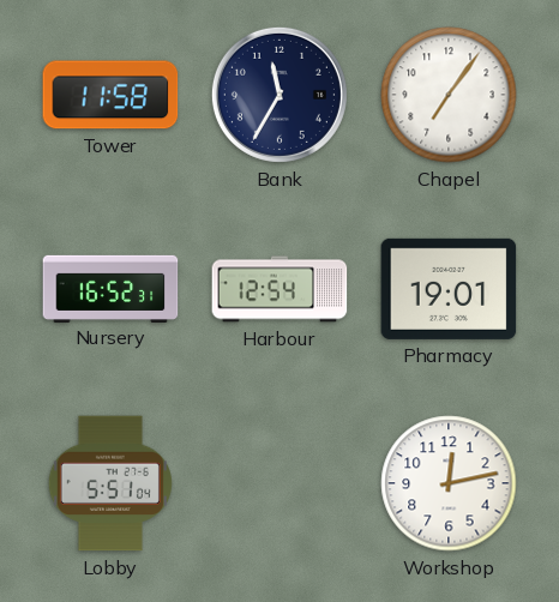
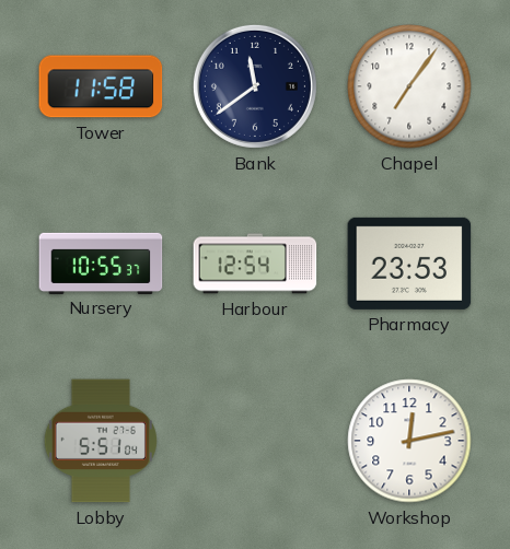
Bank: 11:35 -> 11:39
Nursery: 16:52 -> 10:55
Pharmacy: 19:01 -> 23:53
